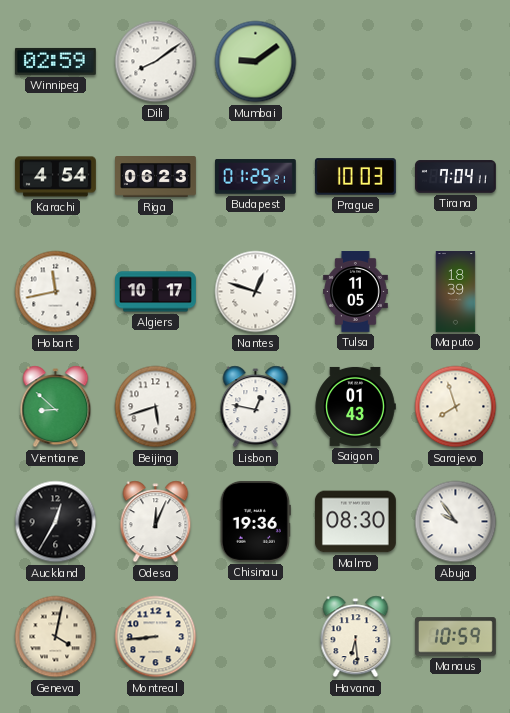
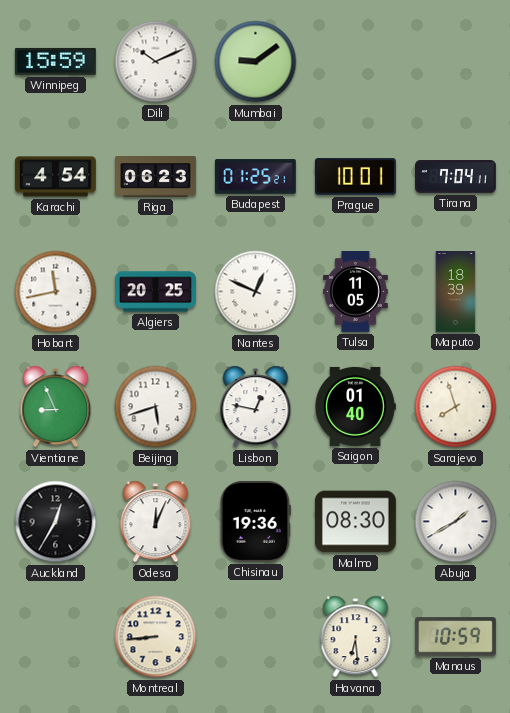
Winnipeg: 02:59 -> 15:59
Dili: 8:09 -> 10:11
Prague: 10:03 -> 10:01
Algiers: 10:17 -> 20:25
Nantes: 12:48 -> 12:49
Vientiane: 8:52 -> 8:56
Saigon: 01:43 -> 01:40
Abuja: 9:54 -> 1:40
Geneva: 4:02 -> none
